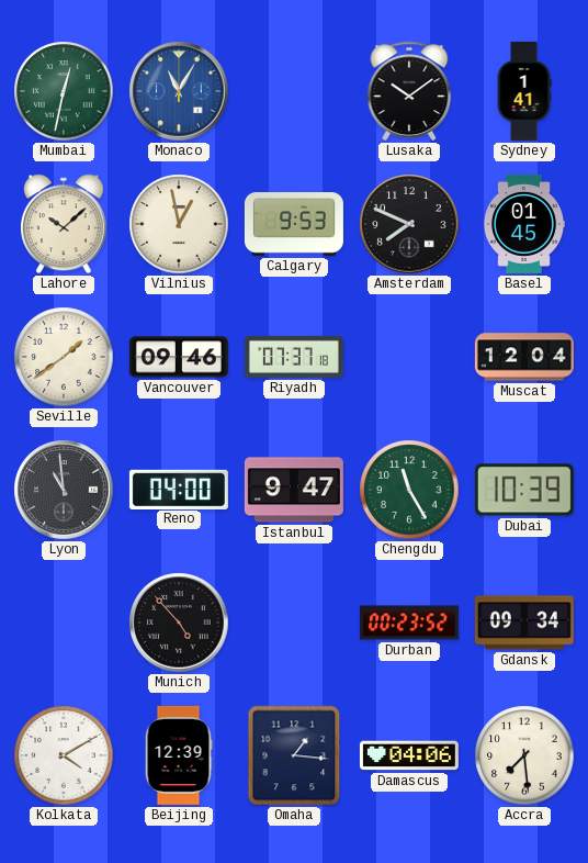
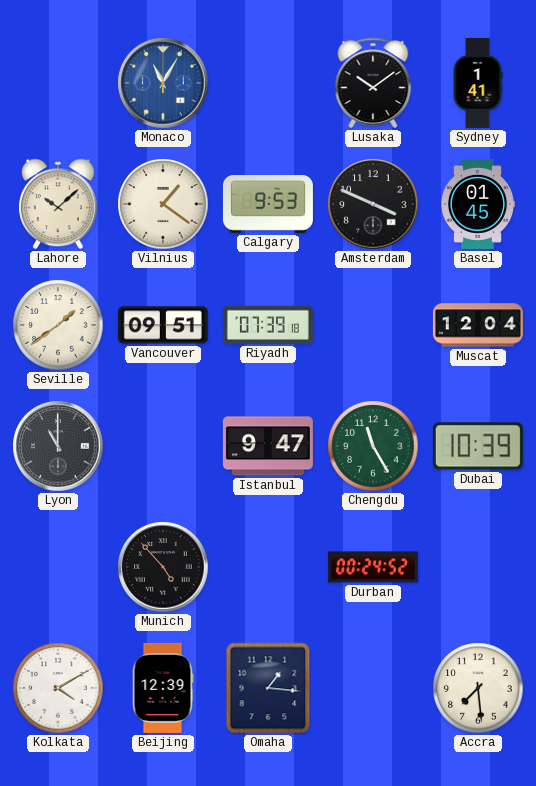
Mumbai: 12:32 -> none
Vilnius: 12:58 -> 1:21
Amsterdam: 7:49 -> 3:49
Vancouver: 09:46 -> 09:51
Riyadh: 07:37 -> 07:39
Lyon: 10:59 -> 11:00
Reno: 04:00 -> none
Durban: 00:23 -> 00:24
Gdansk: 09:34 -> none
Damascus: 04:06 -> none
